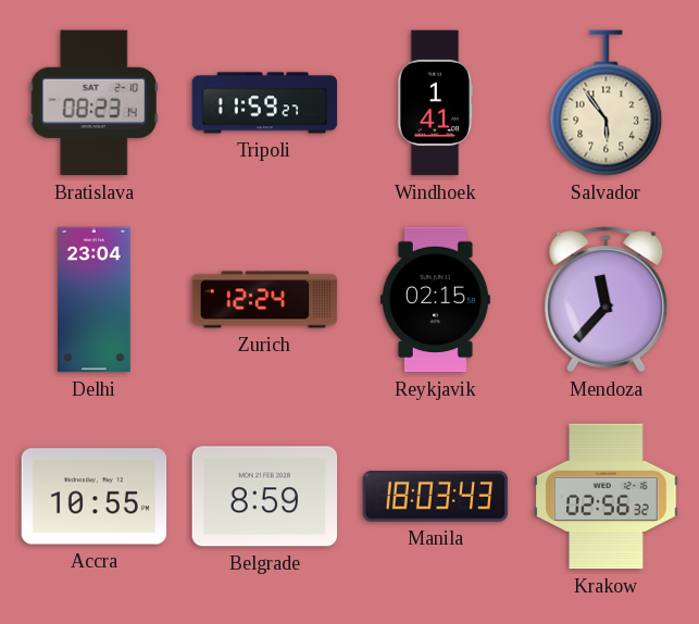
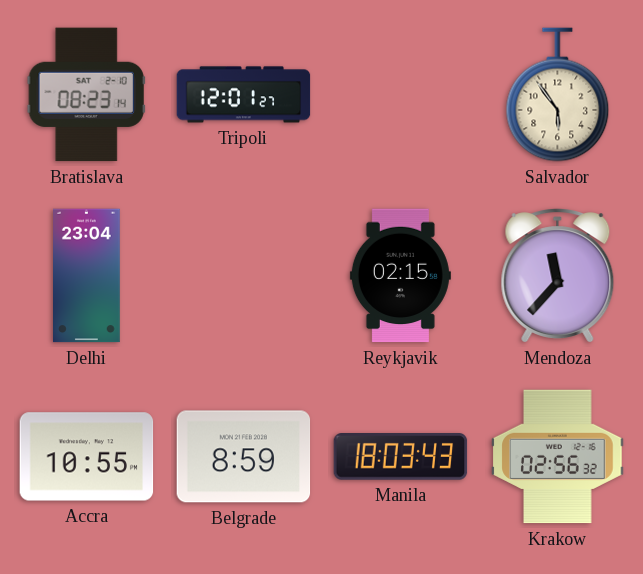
Tripoli: 11:59 -> 12:01
Windhoek: 1:41 -> none
Zurich: 12:24 -> none
